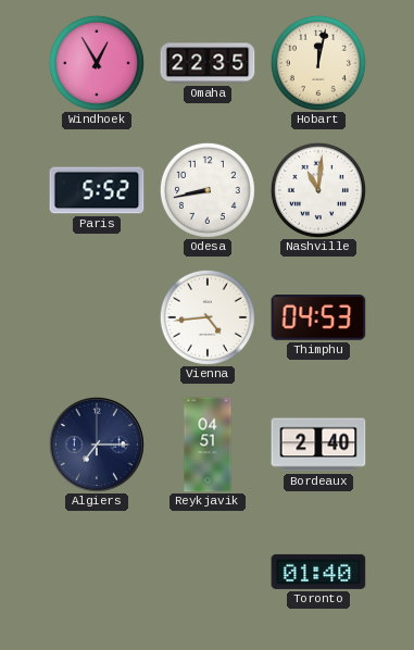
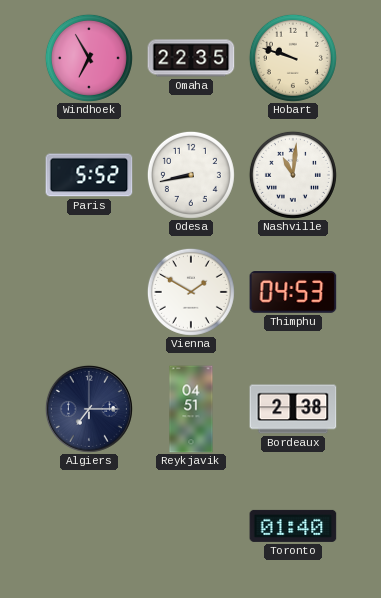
Windhoek: 12:55 -> 6:55
Hobart: 12:02 -> 9:48
Vienna: 4:44 -> 1:50
Bordeaux: 2:40 -> 2:38
